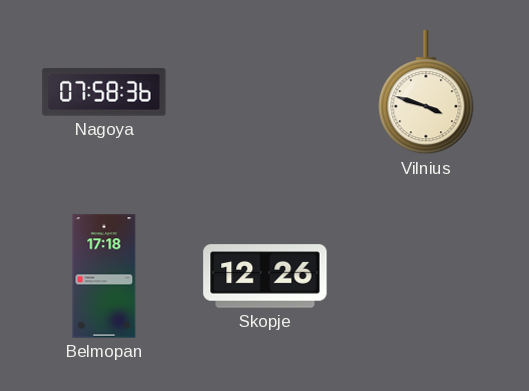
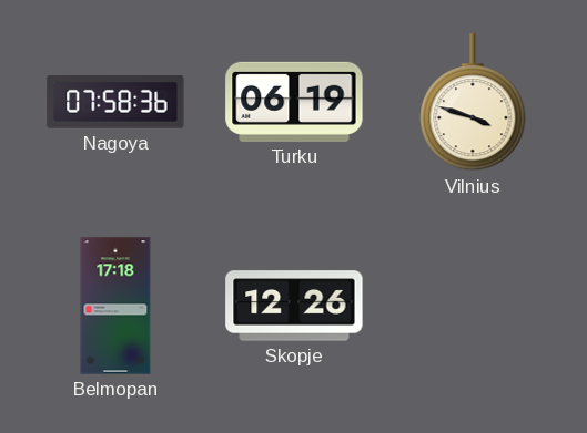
Turku: none -> 06:19
